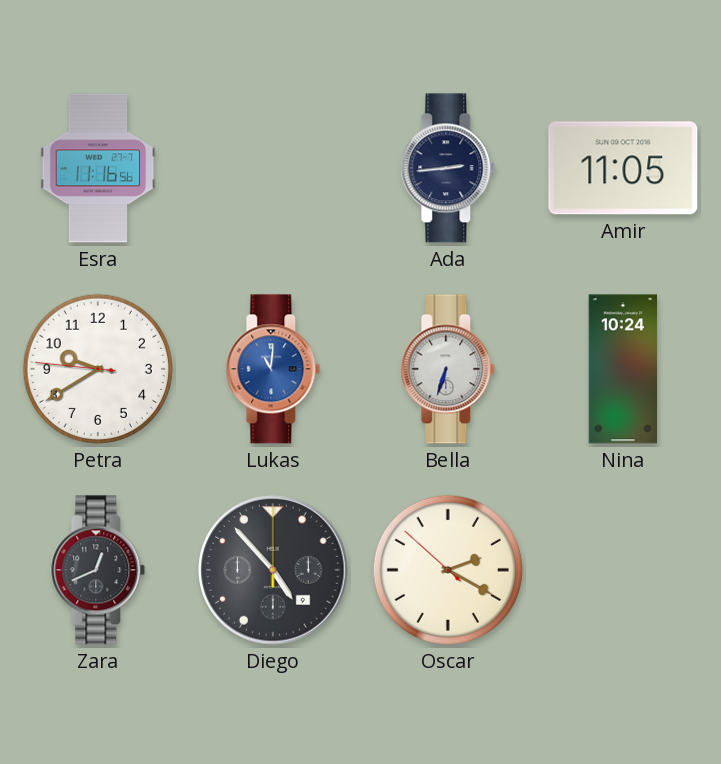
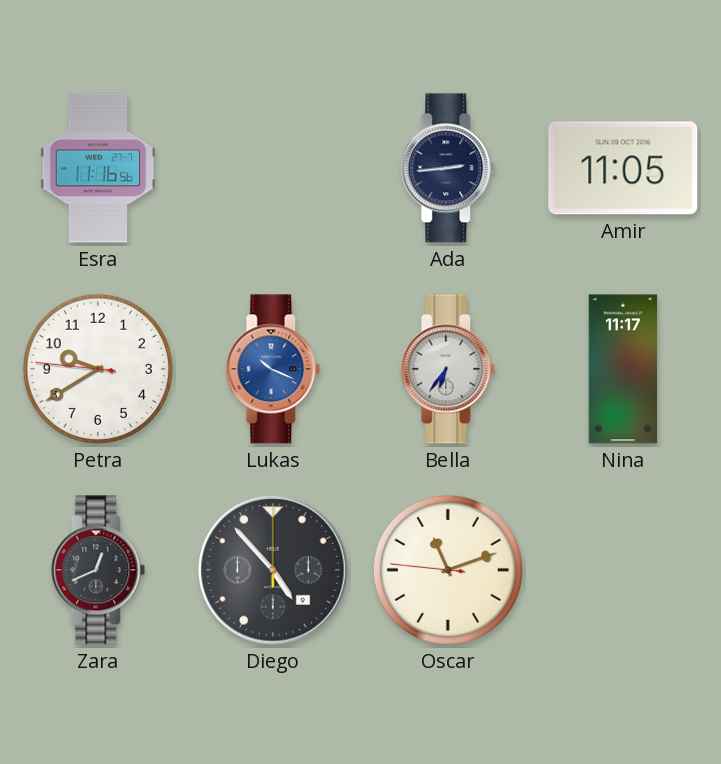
Lukas: 11:01 -> 10:19
Bella: 6:33 -> 6:36
Nina: 10:24 -> 11:17
Oscar: 2:19 -> 11:11
